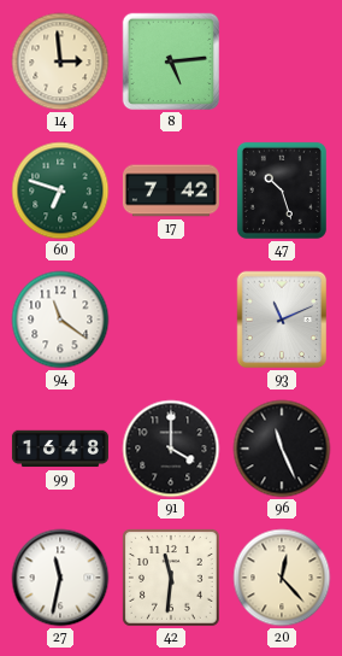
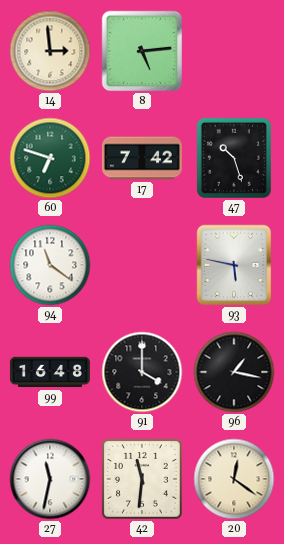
93: 11:11 -> 5:47
96: 11:26 -> 1:17
20: 12:23 -> 12:21
